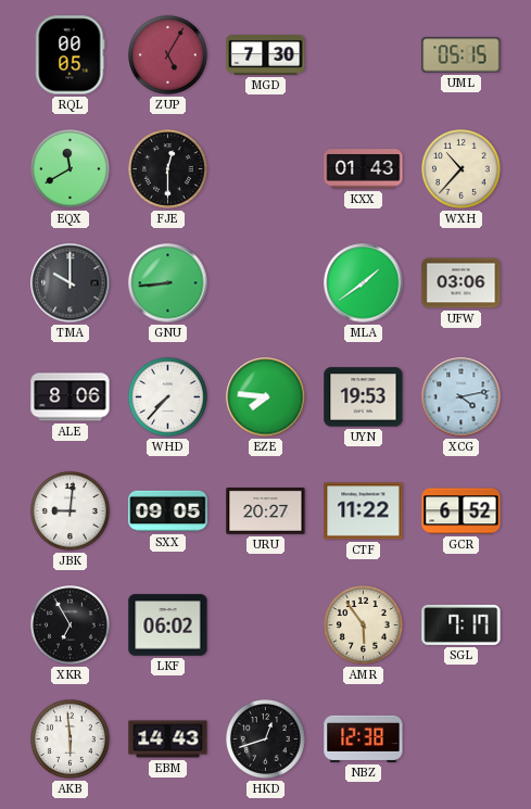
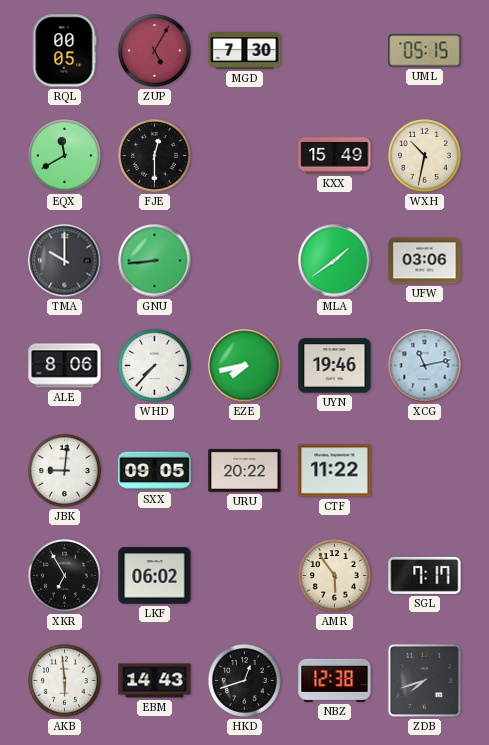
KXX: 01:43 -> 15:49
WXH: 10:37 -> 10:32
EZE: 7:46 -> 7:43
UYN: 19:53 -> 19:46
XCG: 4:13 -> 11:13
URU: 20:27 -> 20:22
GCR: 6:52 -> none
ZDB: none -> 7:42
